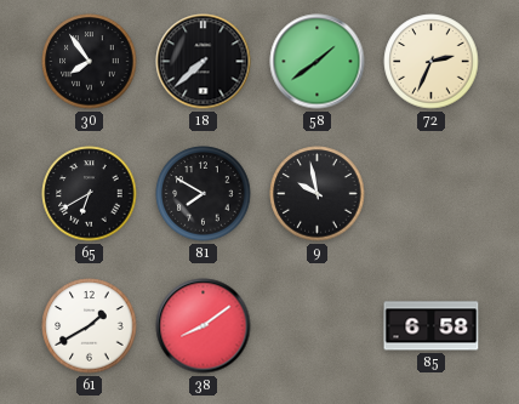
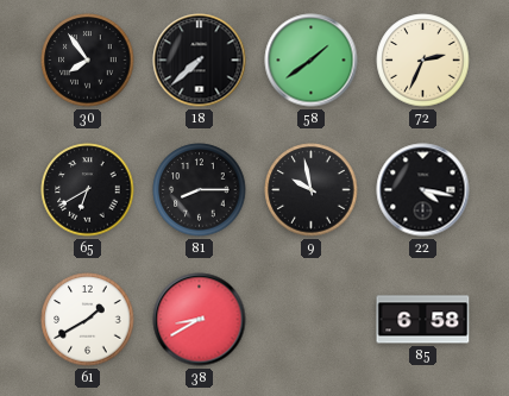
81: 7:50 -> 8:15
22: none -> 4:17
38: 8:09 -> 8:40
